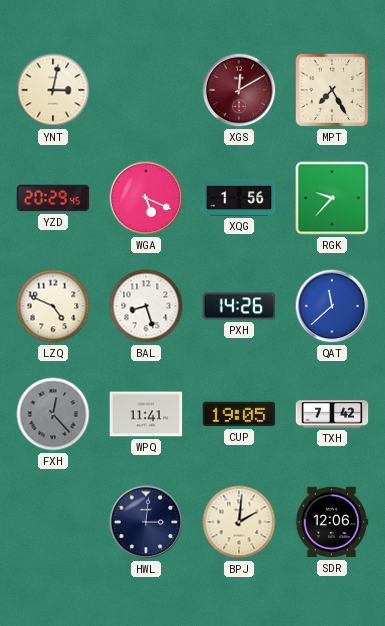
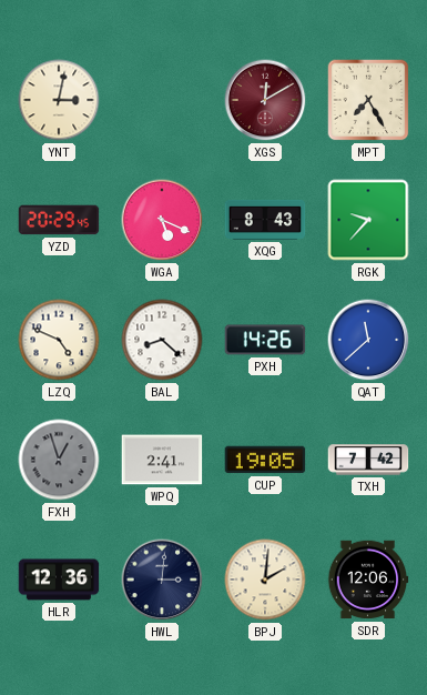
XQG: 1:56 -> 8:43
BAL: 8:27 -> 8:22
FXH: 12:23 -> 12:57
WPQ: 11:41 -> 2:41
HLR: none -> 12:36
